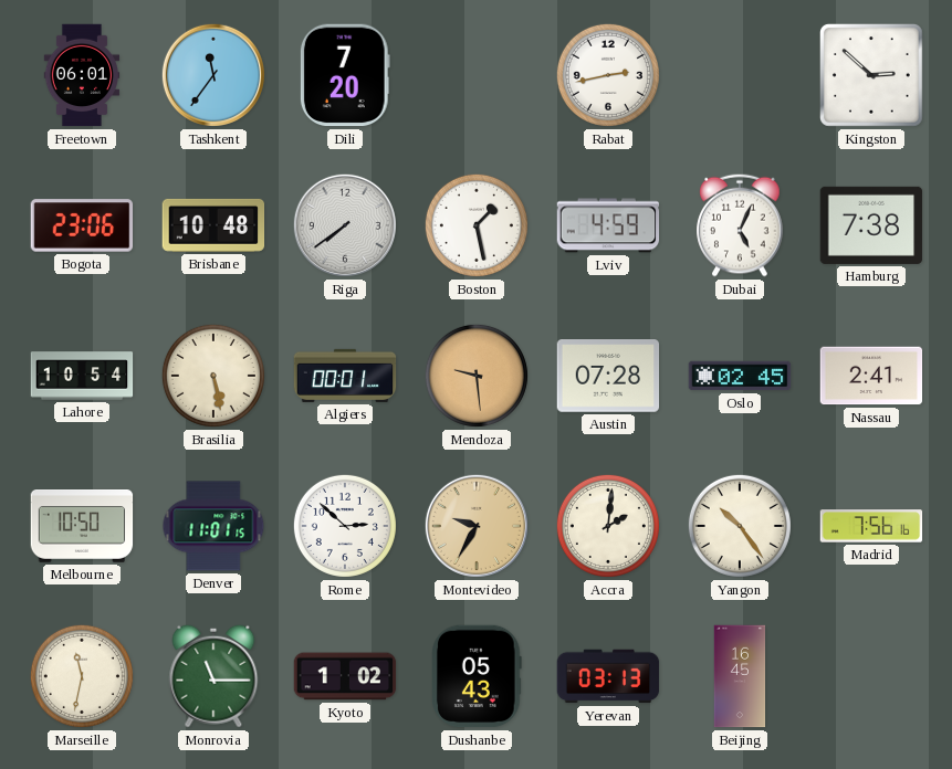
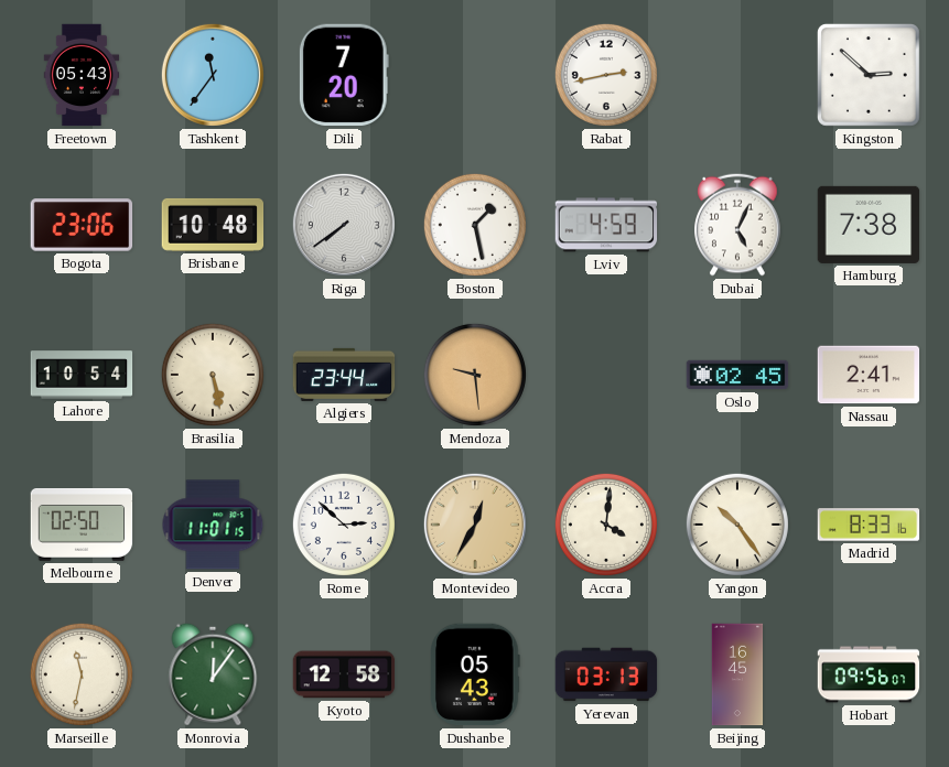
Freetown: 06:01 -> 05:43
Algiers: 00:01 -> 23:44
Austin: 07:28 -> none
Melbourne: 10:50 -> 02:50
Montevideo: 9:35 -> 12:35
Accra: 2:01 -> 4:01
Madrid: 7:56 -> 8:33
Monrovia: 11:15 -> 12:06
Kyoto: 1:02 -> 12:58
Hobart: none -> 09:56
